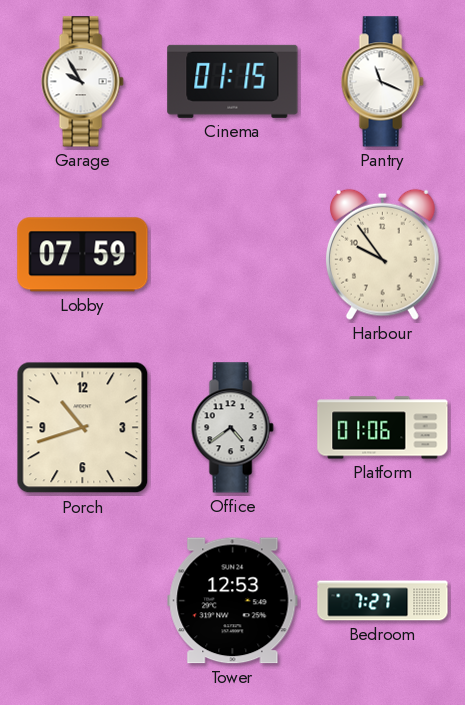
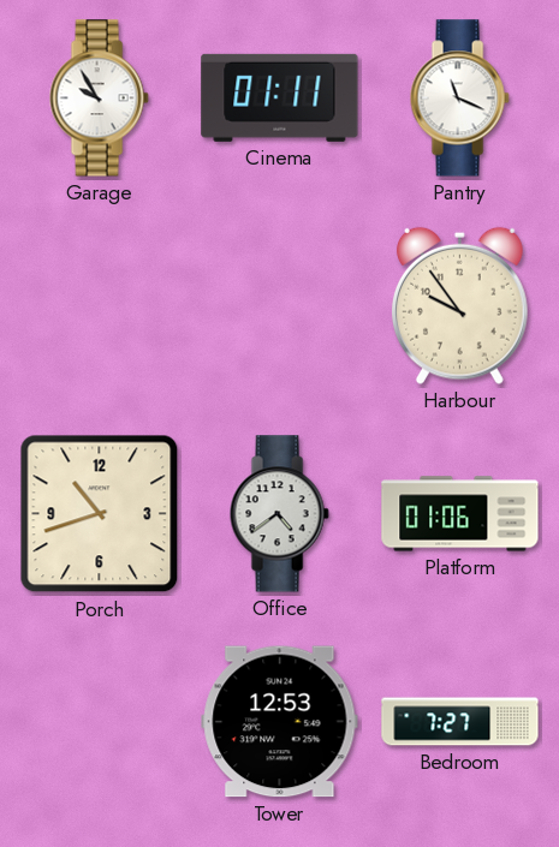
Cinema: 01:15 -> 01:11
Lobby: 07:59 -> none
